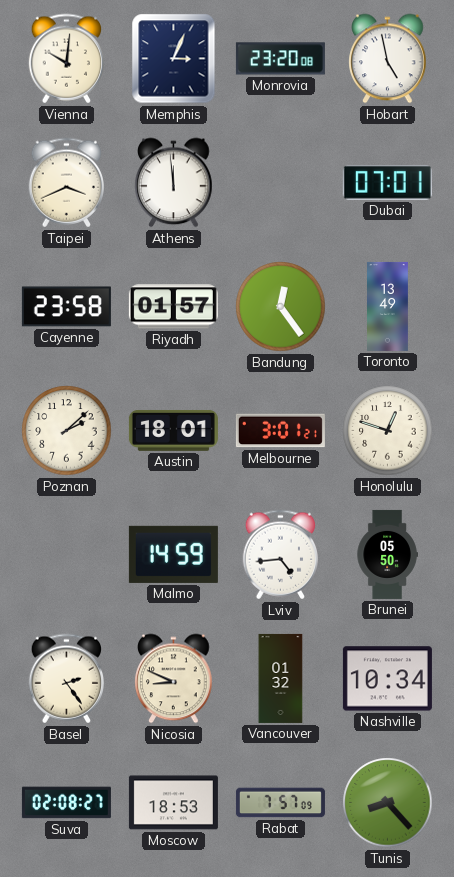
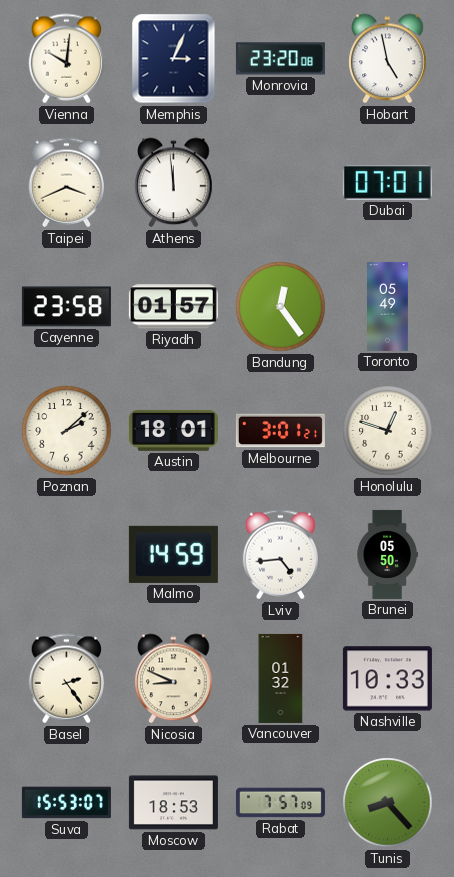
Toronto: 13:49 -> 05:49
Nashville: 10:34 -> 10:33
Suva: 02:08 -> 15:53
